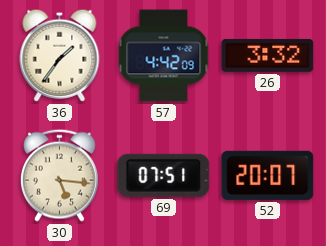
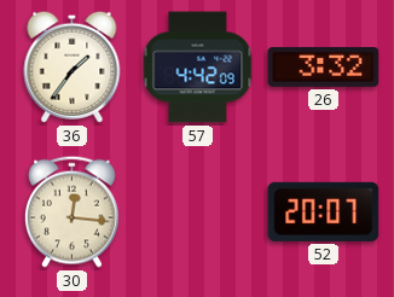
30: 5:16 -> 12:16
69: 07:51 -> none
